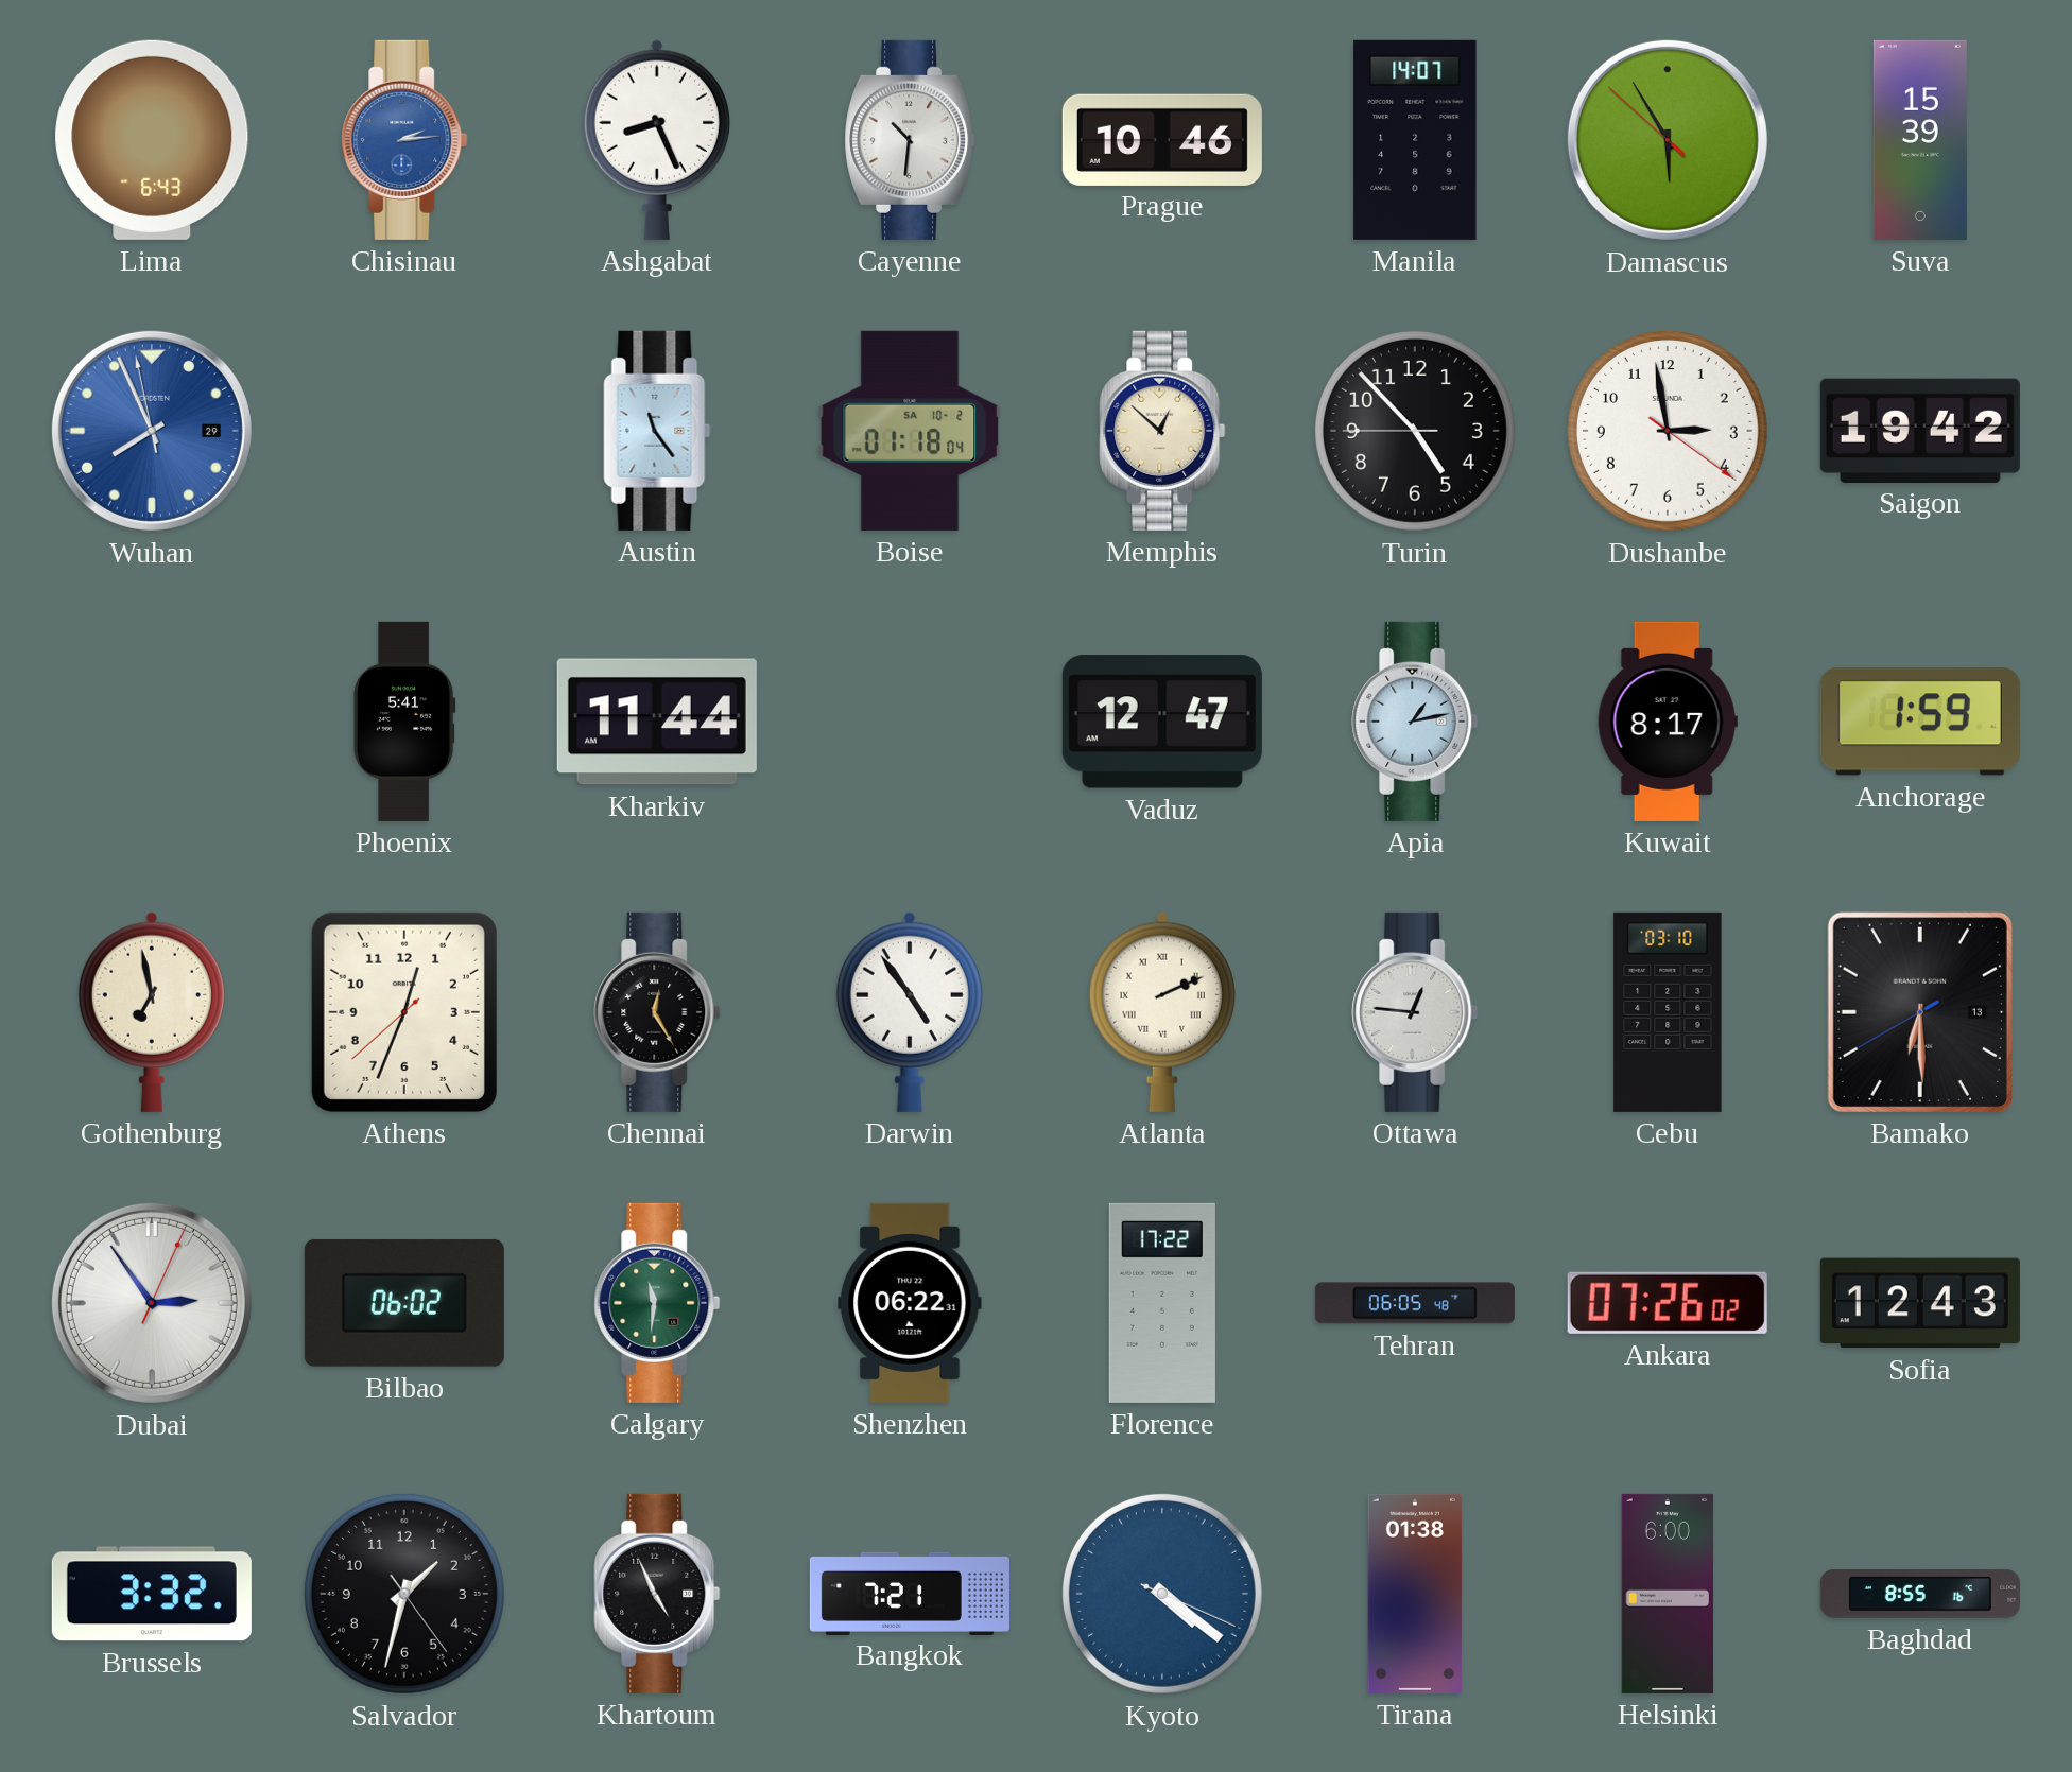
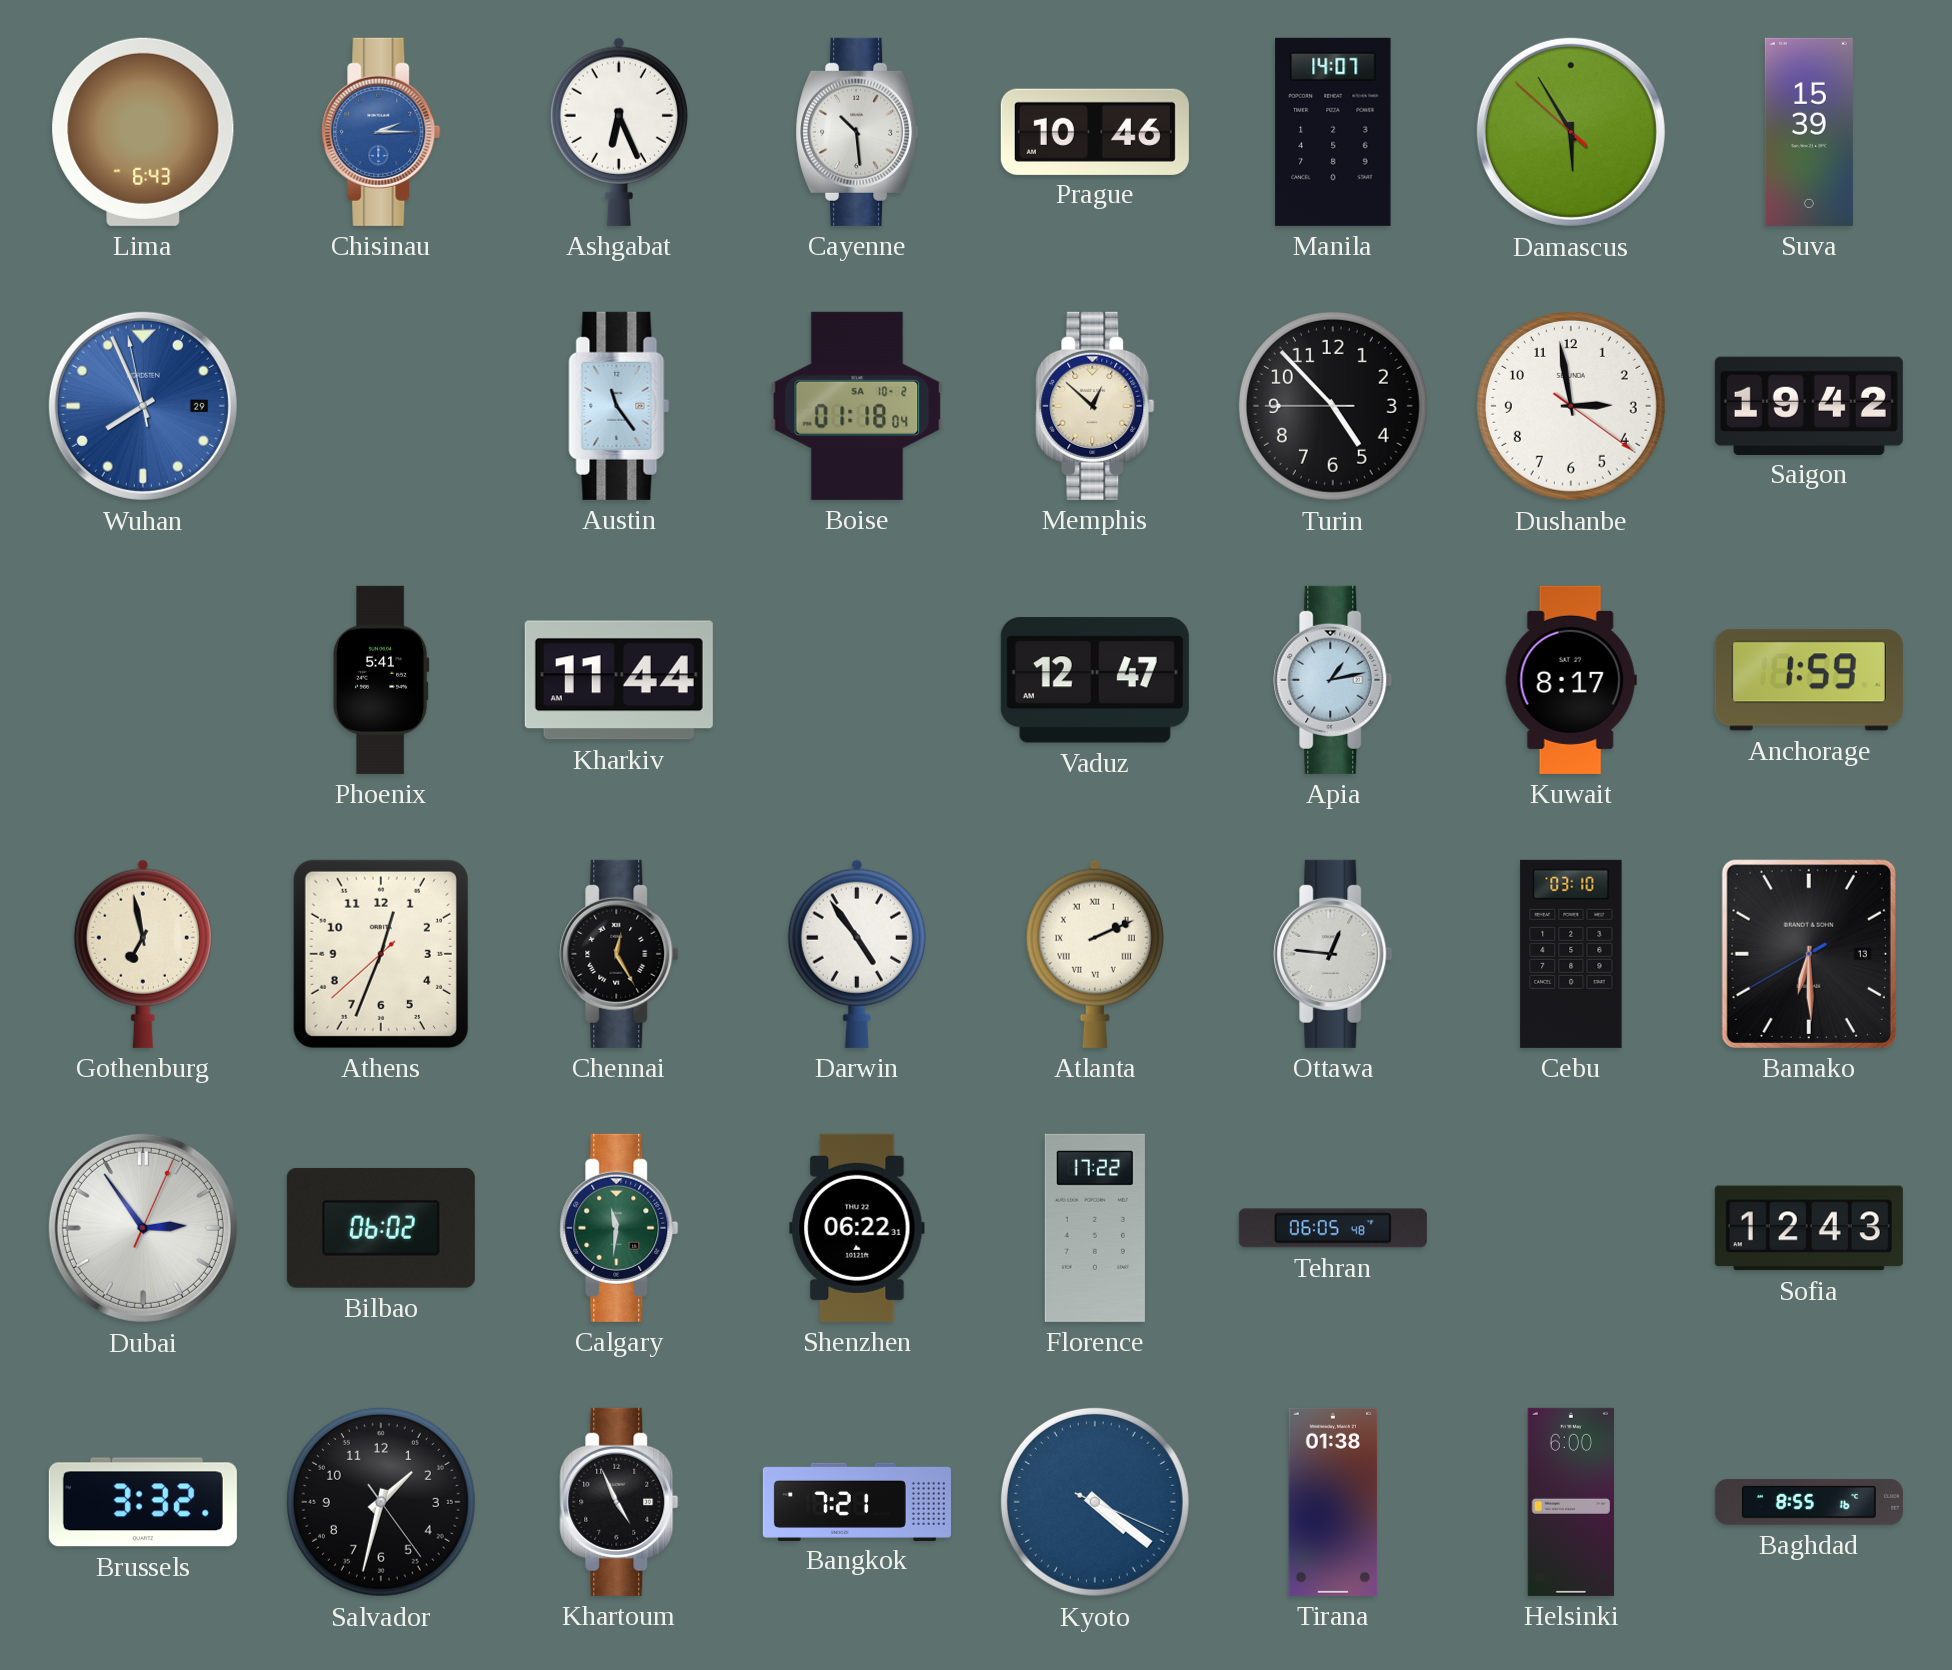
Chisinau: 2:14 -> 2:15
Ashgabat: 8:26 -> 6:26
Cayenne: 10:31 -> 10:29
Ankara: 07:26 -> none
